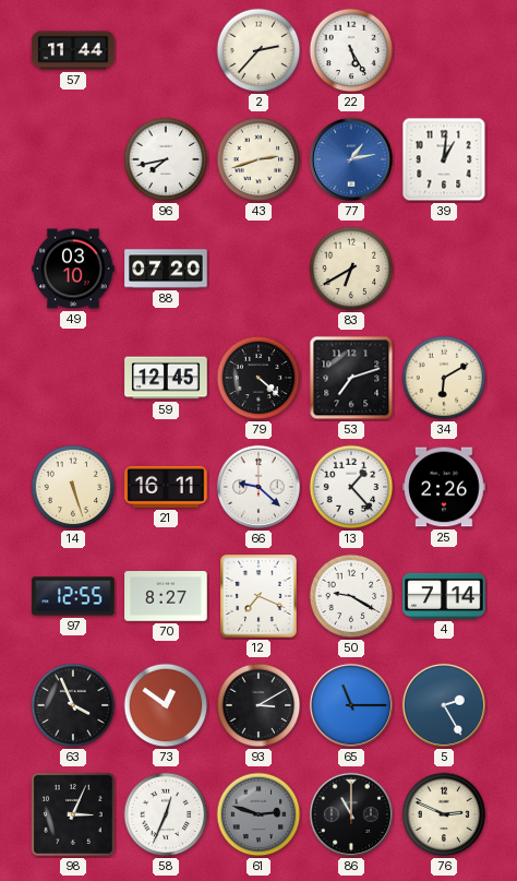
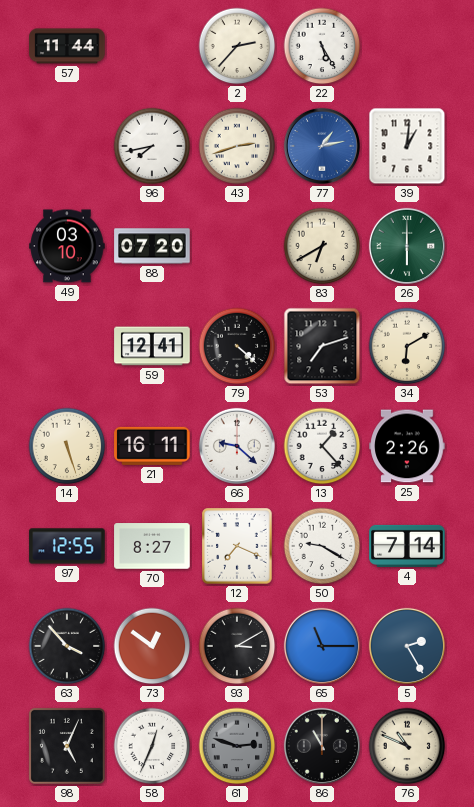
26: none -> 6:00
59: 12:45 -> 12:41
63: 3:56 -> 3:53
98: 3:04 -> 5:04
76: 2:49 -> 10:49
